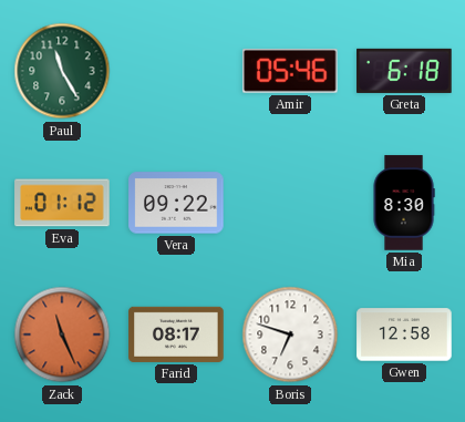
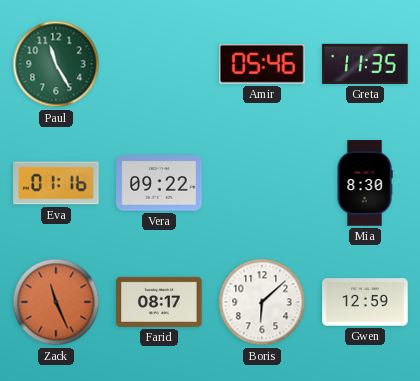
Greta: 6:18 -> 11:35
Eva: 01:12 -> 01:16
Boris: 6:48 -> 6:08
Gwen: 12:58 -> 12:59
